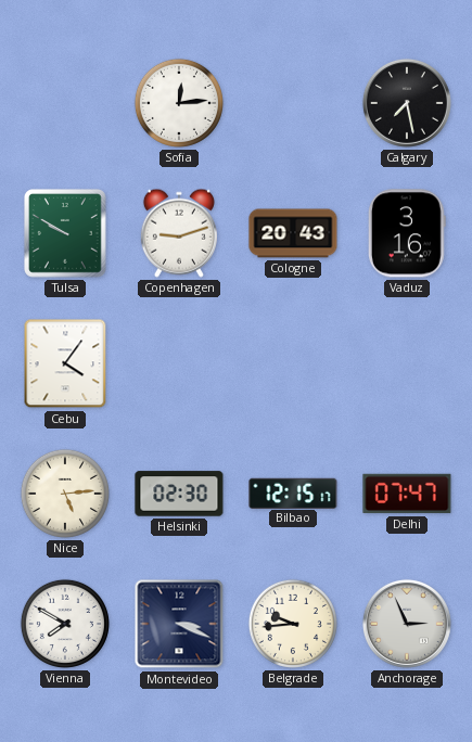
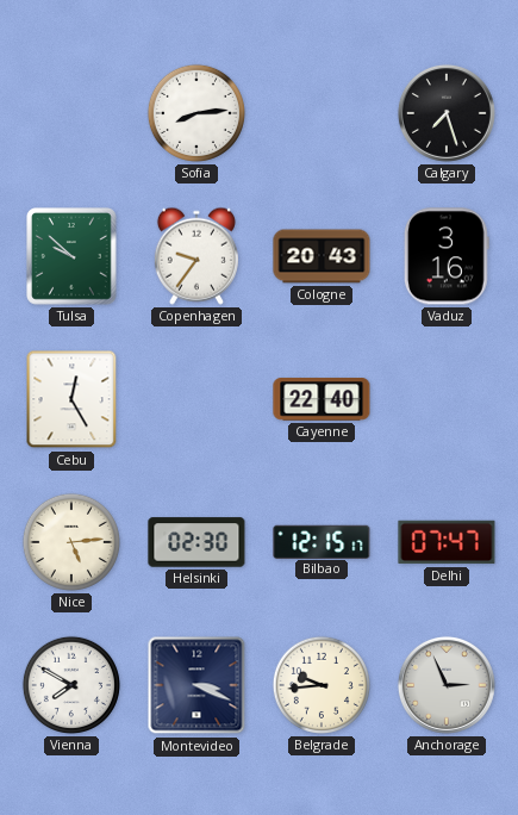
Sofia: 12:14 -> 8:14
Calgary: 7:28 -> 7:27
Tulsa: 9:50 -> 9:52
Copenhagen: 9:12 -> 9:36
Cebu: 4:06 -> 12:25
Cayenne: none -> 22:40
